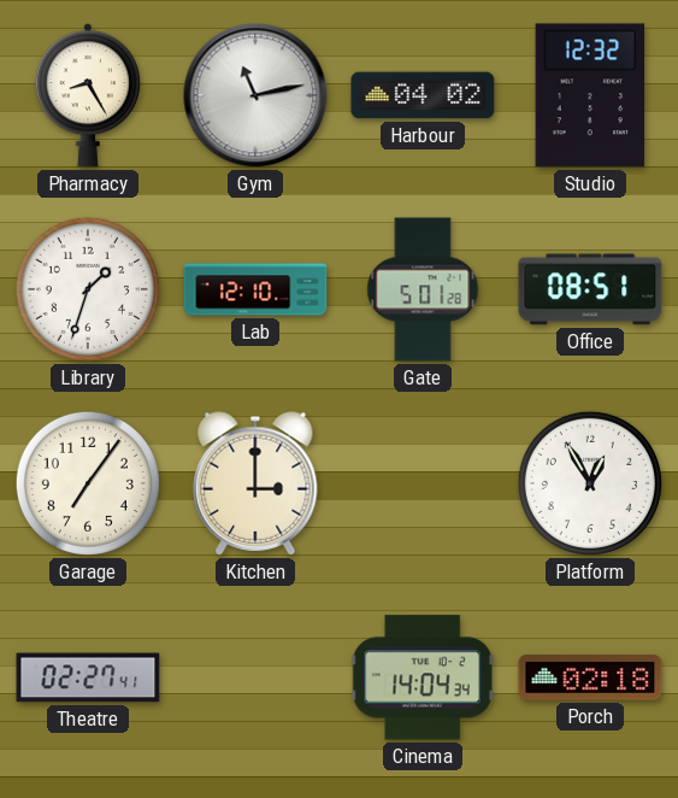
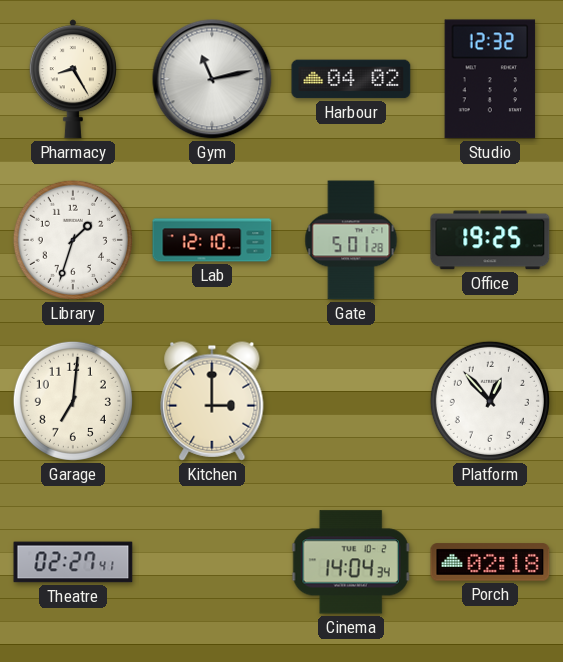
Office: 08:51 -> 19:25
Garage: 7:06 -> 7:01
Platform: 12:55 -> 12:53
